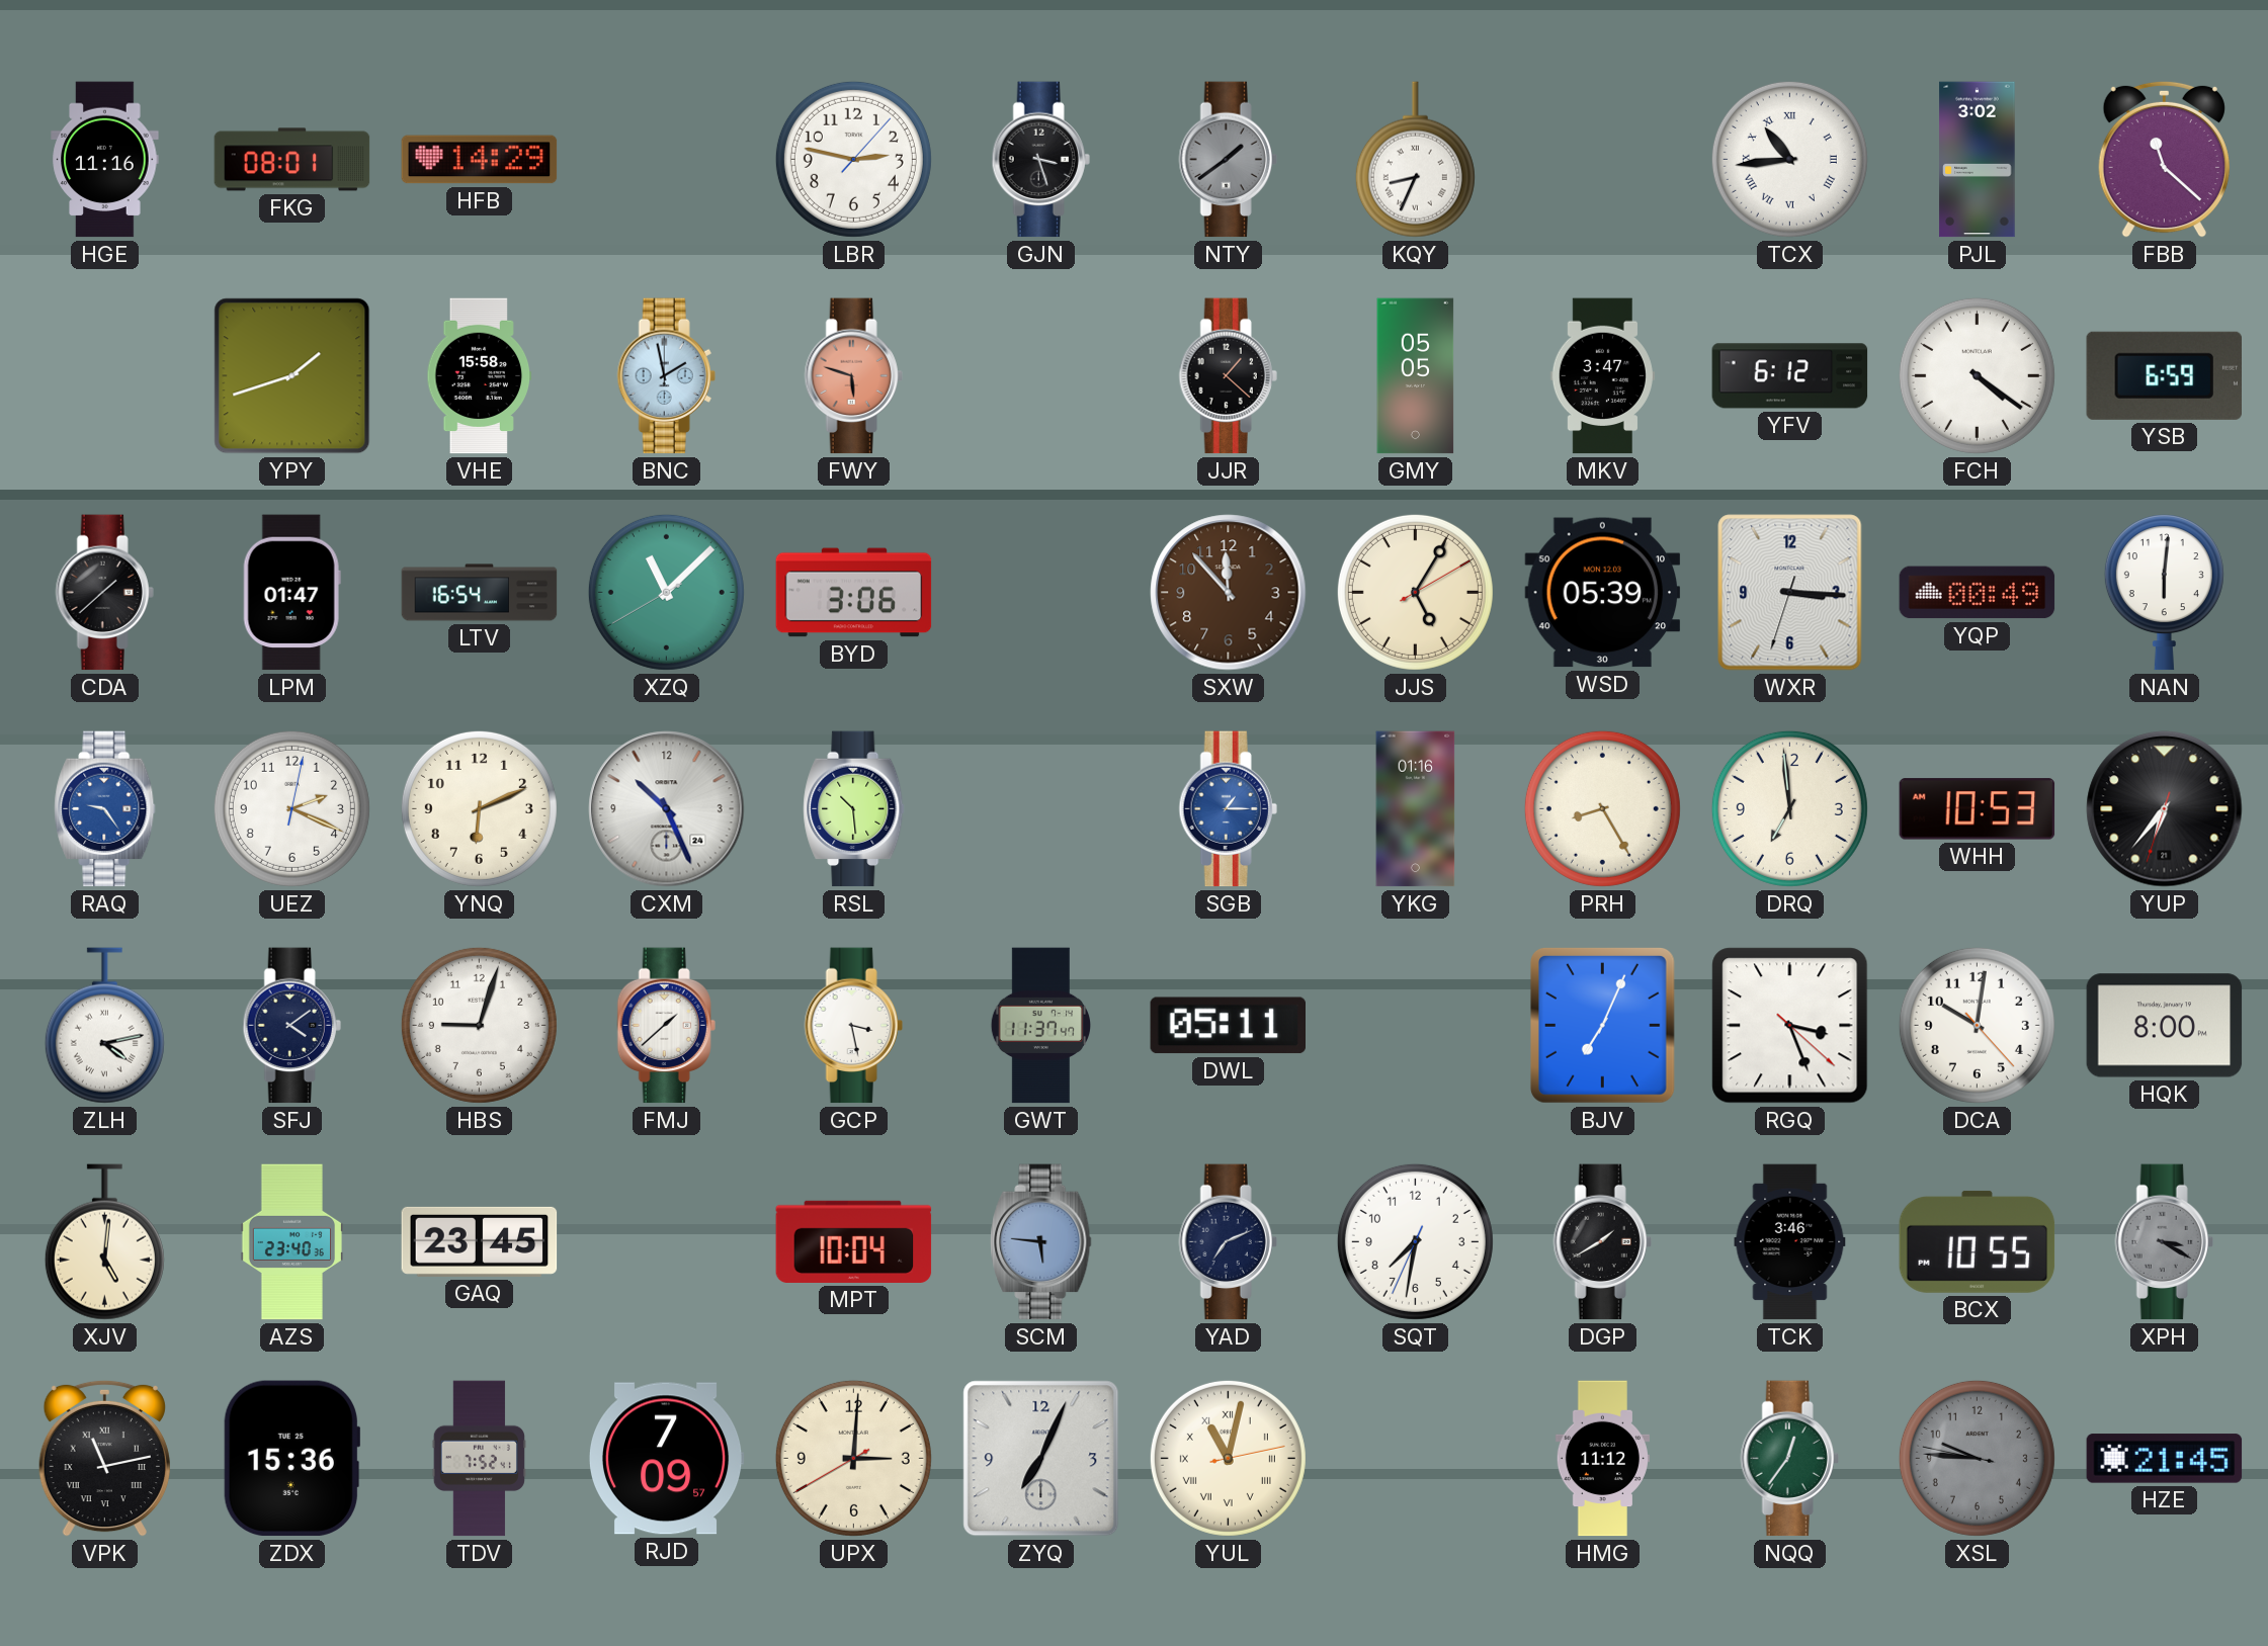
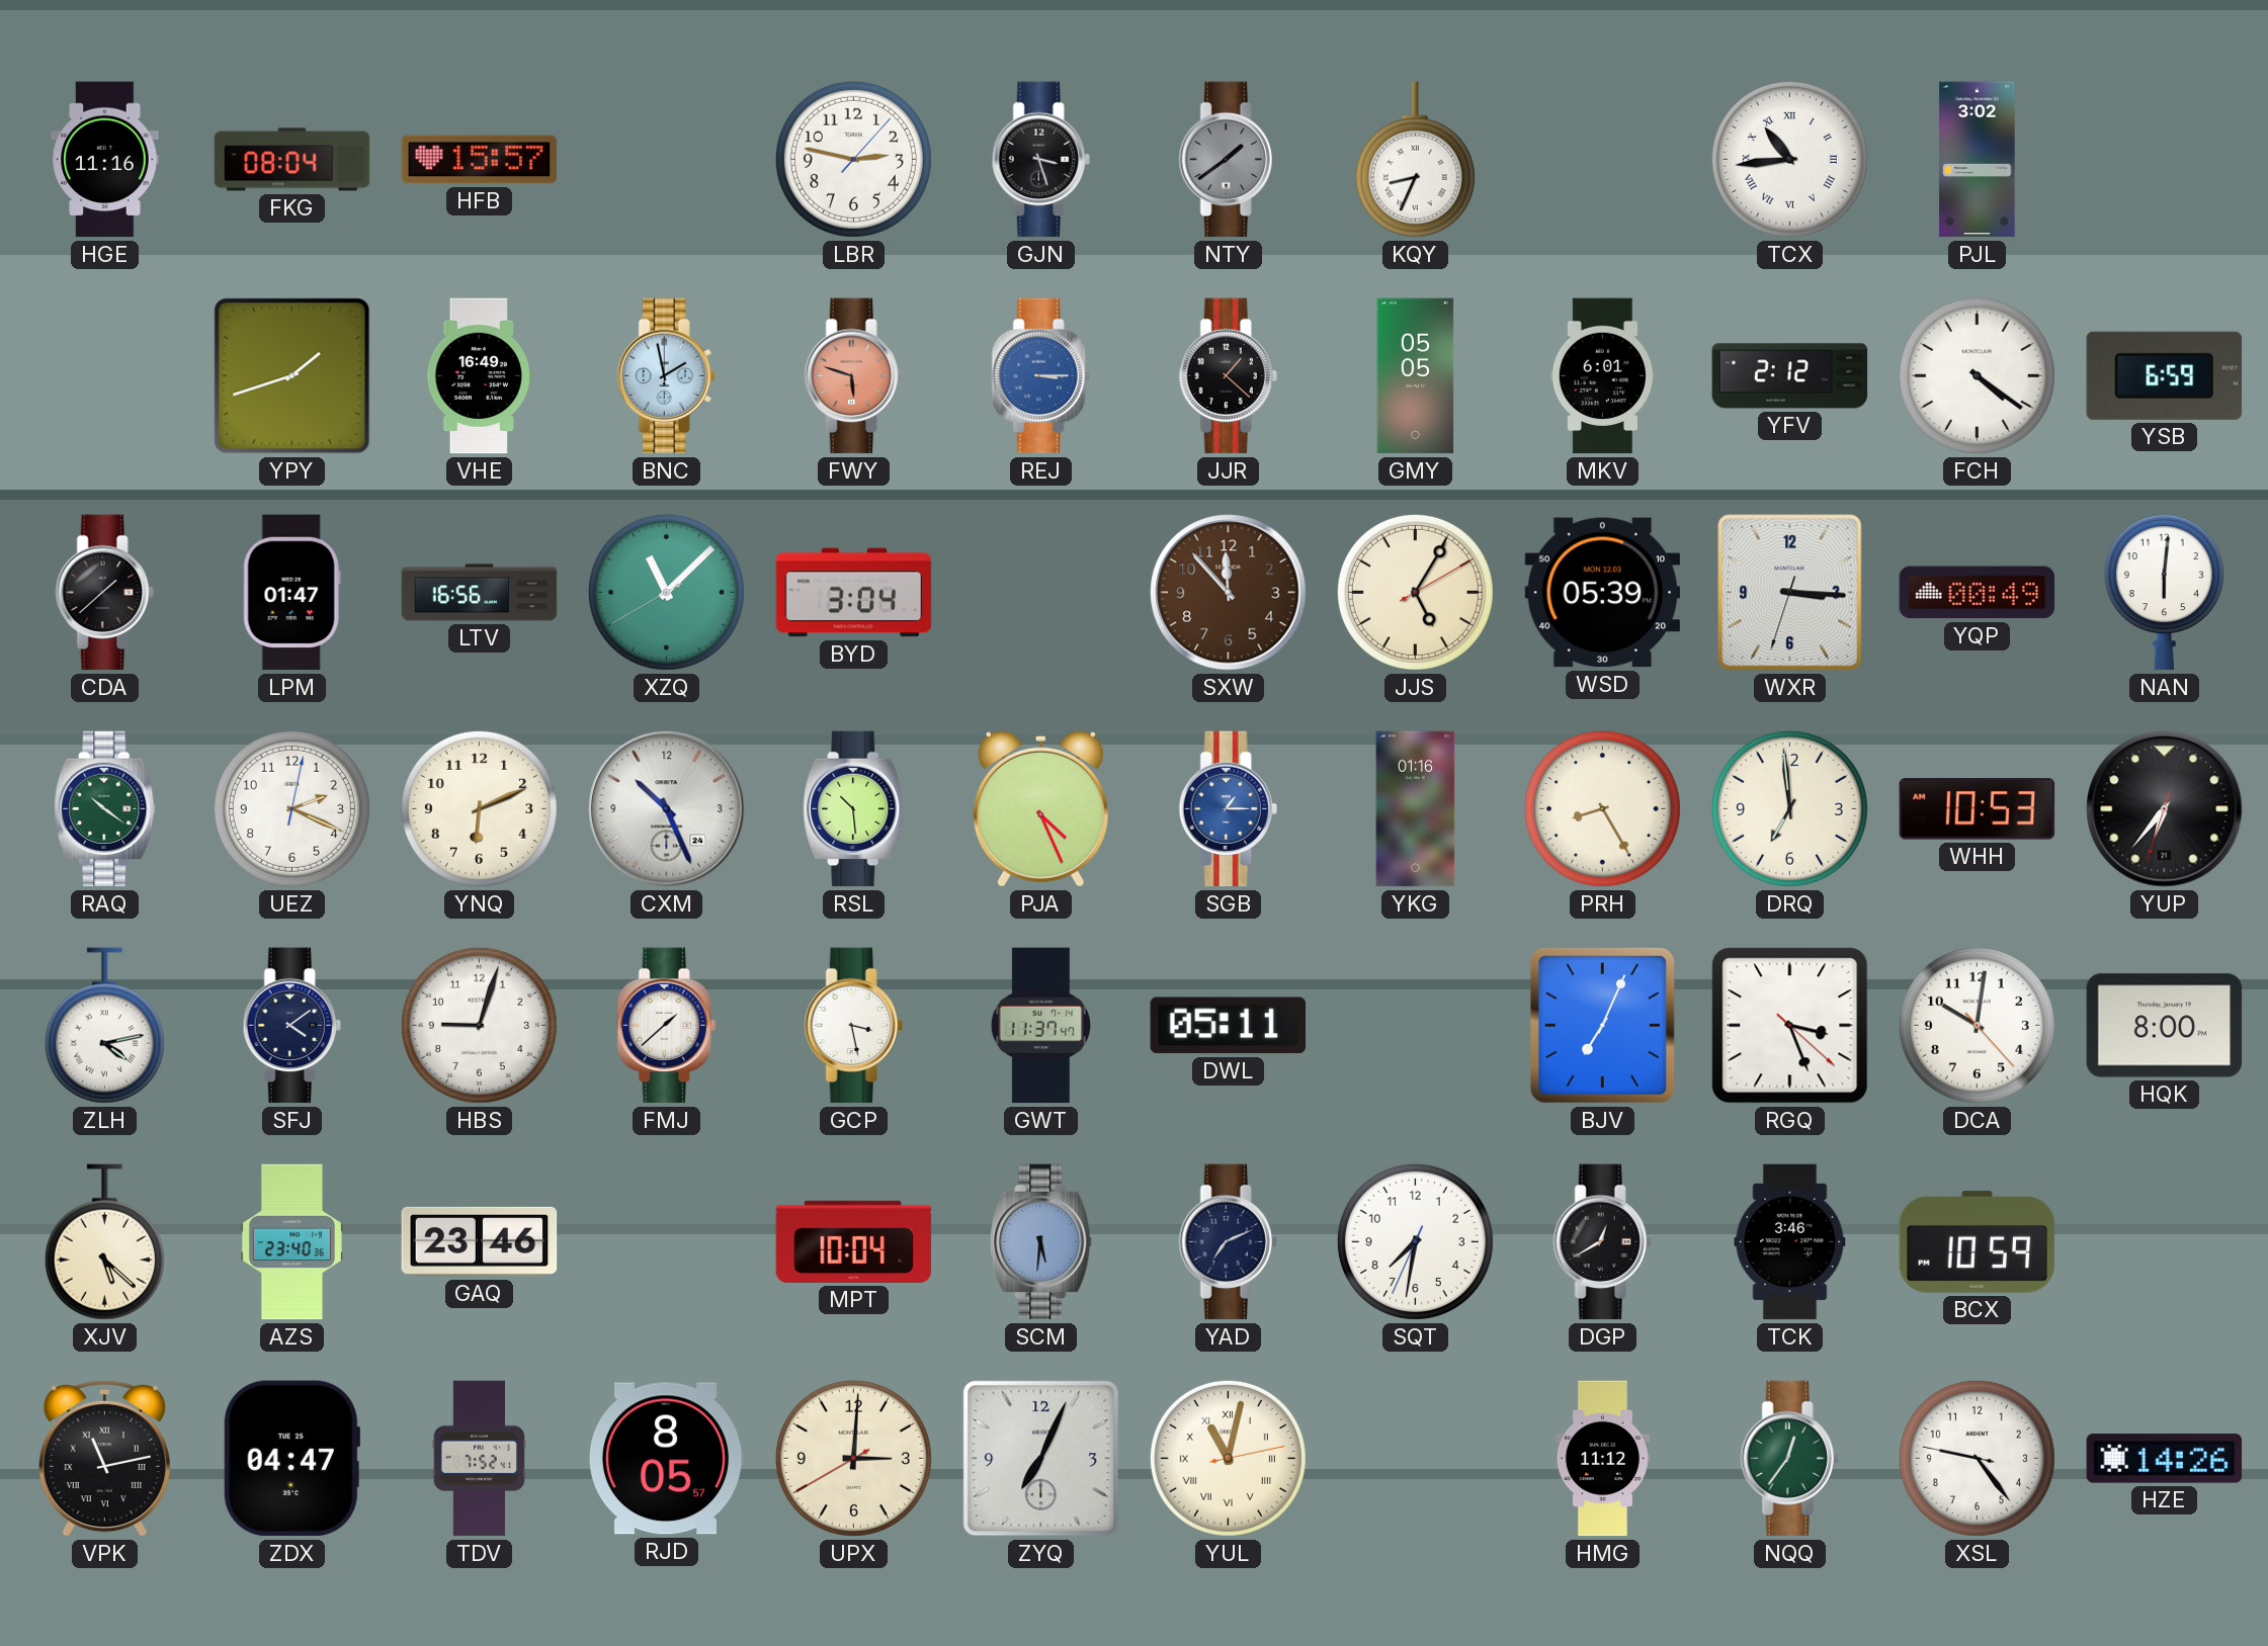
FKG: 08:01 -> 08:04
HFB: 14:29 -> 15:57
FBB: 11:22 -> none
VHE: 15:58 -> 16:49
REJ: none -> 3:15
MKV: 3:47 -> 6:01
YFV: 6:12 -> 2:12
LTV: 16:54 -> 16:56
BYD: 3:06 -> 3:04
RAQ: 9:24 -> 10:21
RAQ dial: blue -> green
PJA: none -> 4:26
XJV: 5:01 -> 5:22
GAQ: 23:45 -> 23:46
SCM: 5:46 -> 5:31
DGP: 1:40 -> 12:40
BCX: 10:55 -> 10:59
XPH: 3:20 -> none
ZDX: 15:36 -> 04:47
RJD: 7:09 -> 8:05
XSL: 9:45 -> 9:23
XSL dial: grey -> white
HZE: 21:45 -> 14:26
